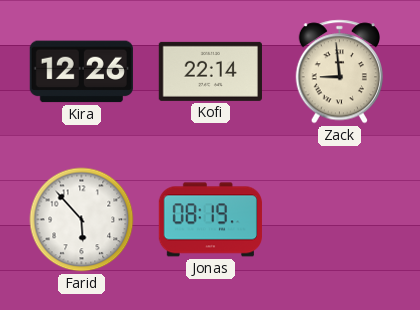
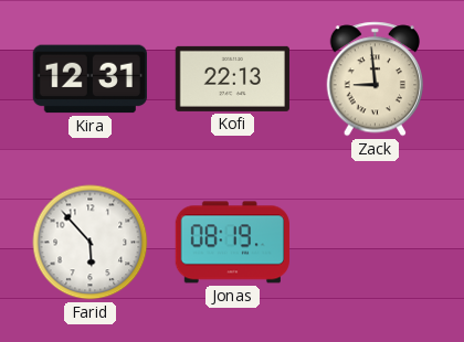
Kira: 12:26 -> 12:31
Kofi: 22:14 -> 22:13
